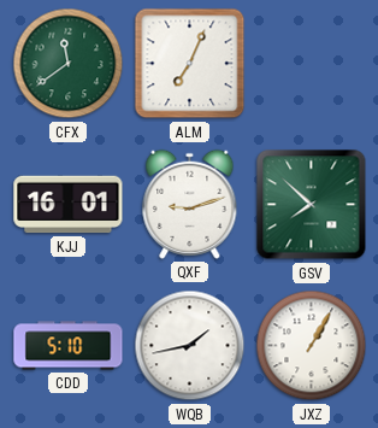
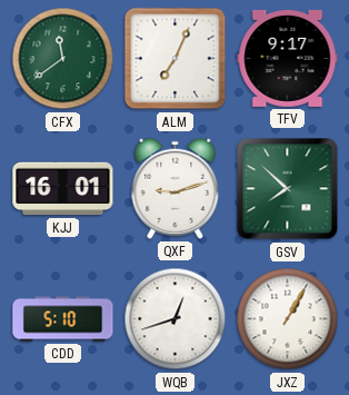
TFV: none -> 9:17
WQB: 1:43 -> 12:42
